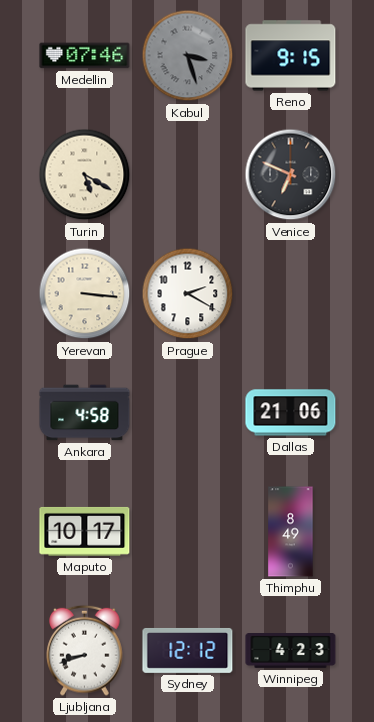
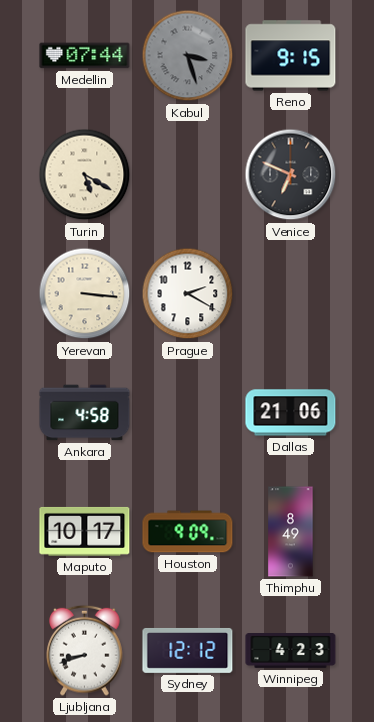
Medellin: 07:46 -> 07:44
Houston: none -> 9:09
